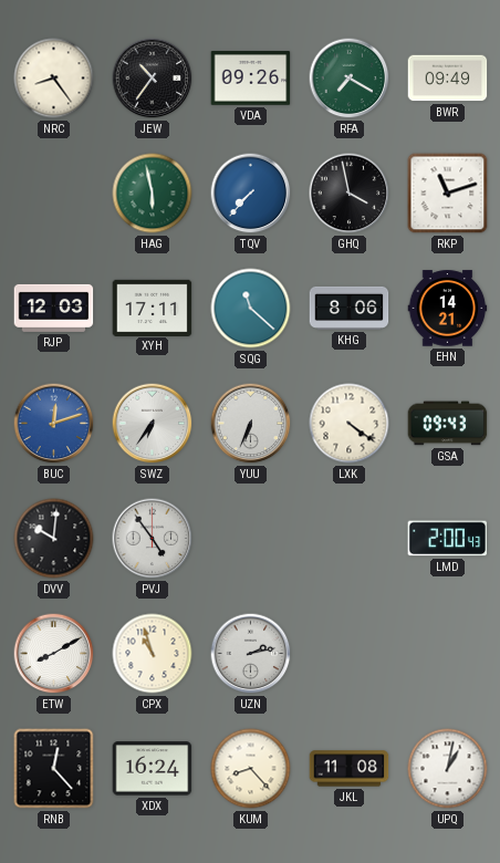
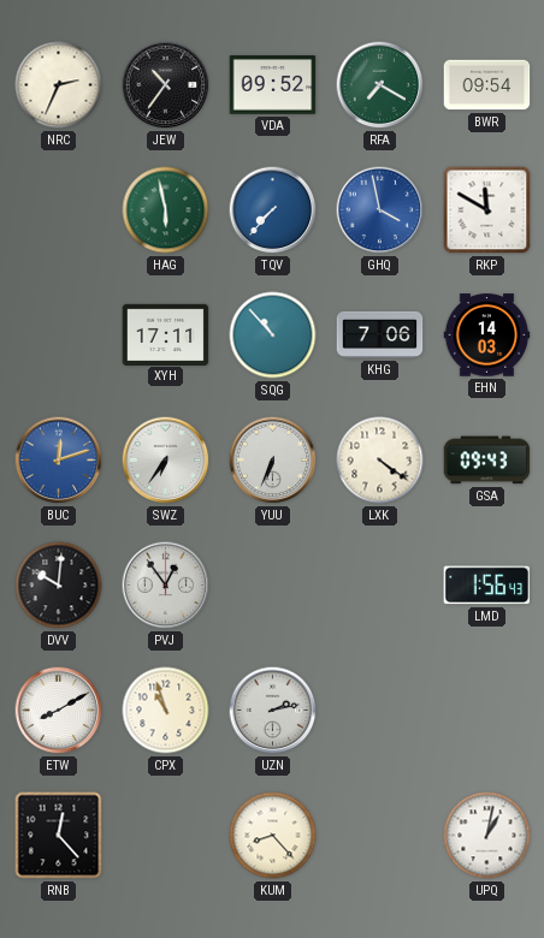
NRC: 8:24 -> 2:34
VDA: 09:26 -> 09:52
BWR: 09:49 -> 09:54
GHQ dial: black -> blue
RKP: 11:12 -> 11:50
RJP: 12:03 -> none
SQG: 11:22 -> 10:53
KHG: 8:06 -> 7:06
EHN: 14:21 -> 14:03
PVJ: 4:54 -> 12:54
LMD: 2:00 -> 1:56
XDX: 16:24 -> none
JKL: 11:08 -> none
